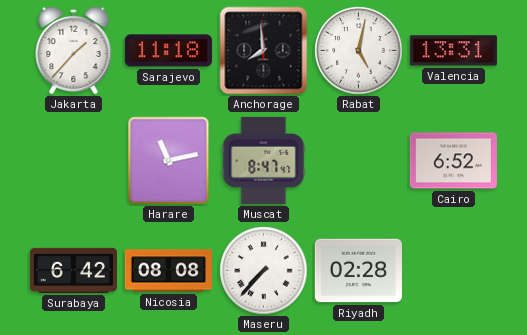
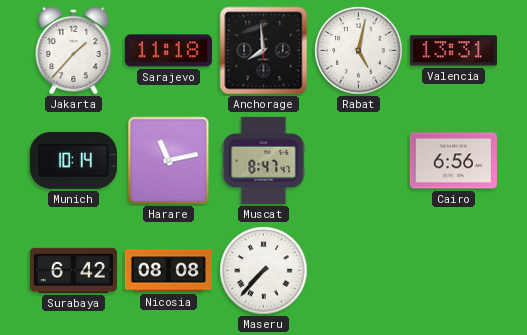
Munich: none -> 10:14
Cairo: 6:52 -> 6:56
Riyadh: 02:28 -> none
